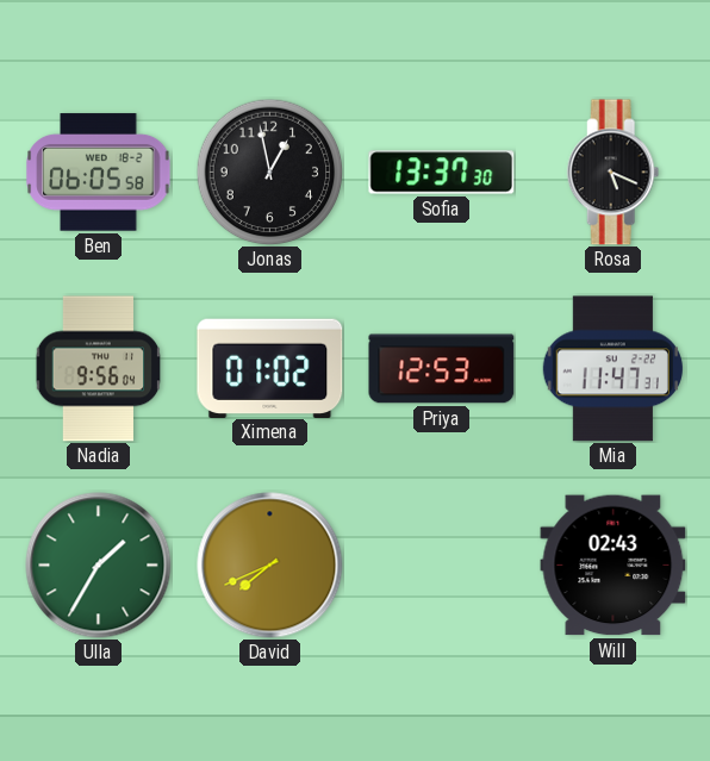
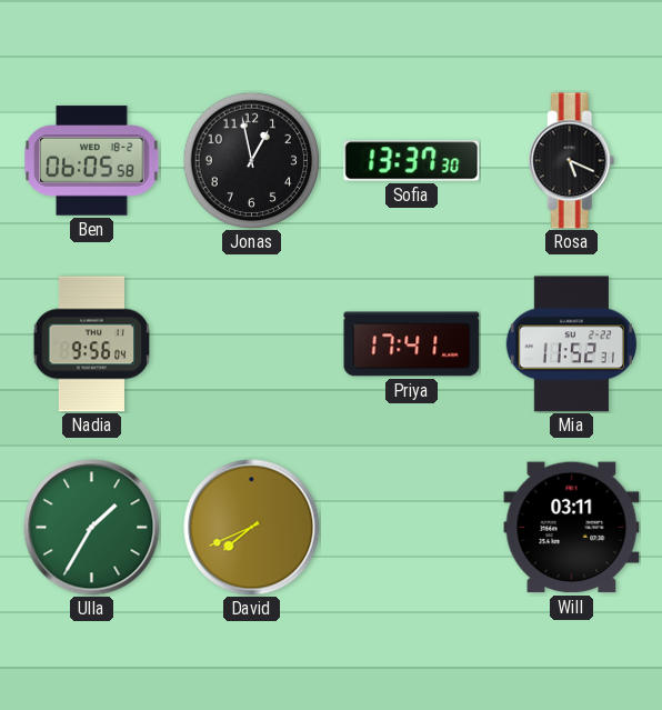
Ximena: 01:02 -> none
Priya: 12:53 -> 17:41
Mia: 11:47 -> 11:52
Will: 02:43 -> 03:11
